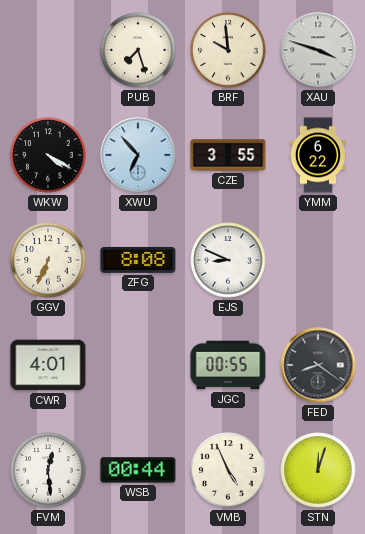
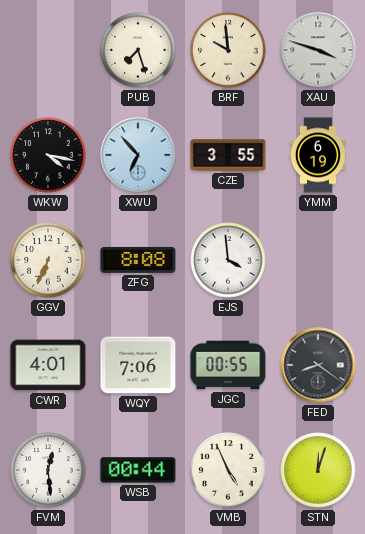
WKW: 4:20 -> 4:17
YMM: 6:22 -> 6:19
EJS: 8:49 -> 3:59
WQY: none -> 7:06
